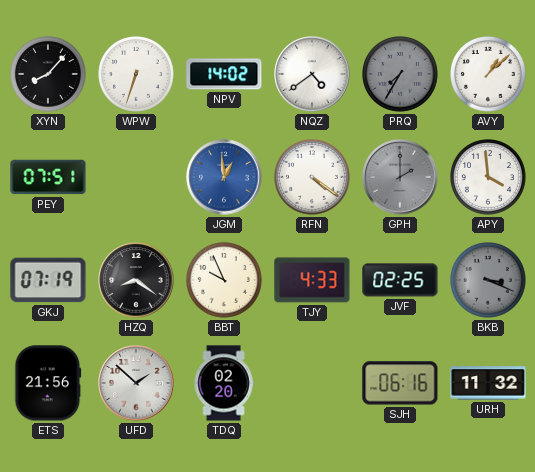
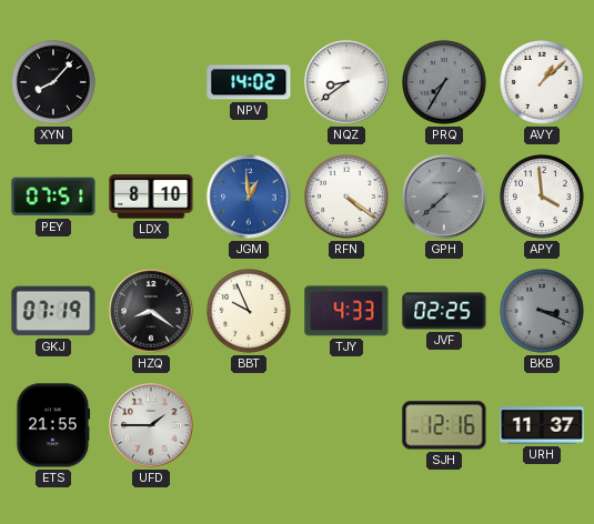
WPW: 6:33 -> none
NQZ: 4:39 -> 8:39
LDX: none -> 8:10
GPH: 2:00 -> 7:38
ETS: 21:56 -> 21:55
UFD: 1:52 -> 1:45
TDQ: 02:20 -> none
SJH: 06:16 -> 12:16
URH: 11:32 -> 11:37
